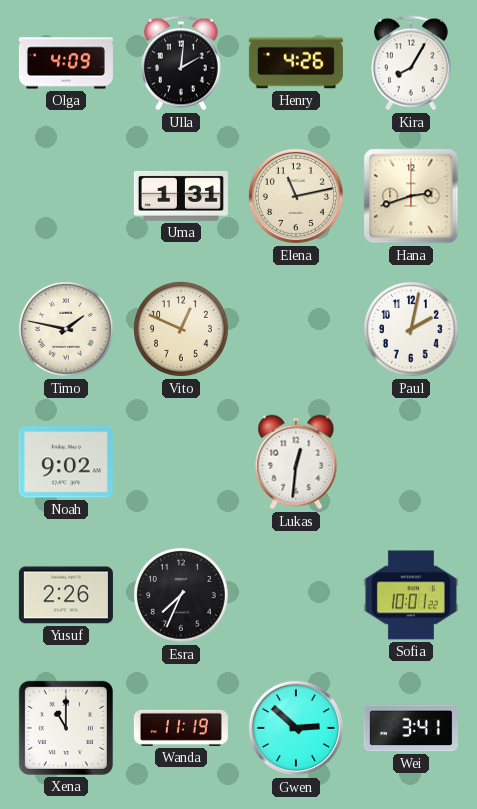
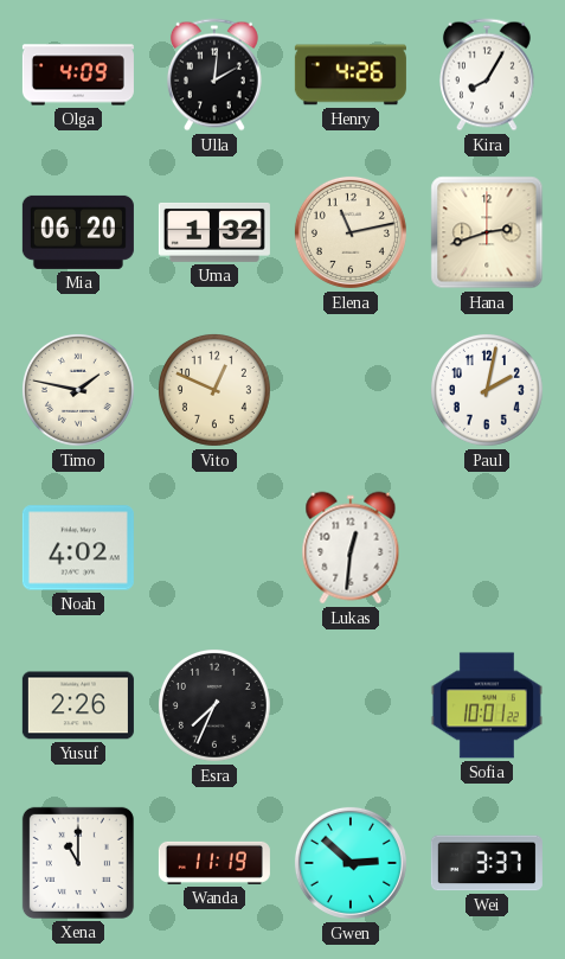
Mia: none -> 06:20
Uma: 1:31 -> 1:32
Noah: 9:02 -> 4:02
Wei: 3:41 -> 3:37
